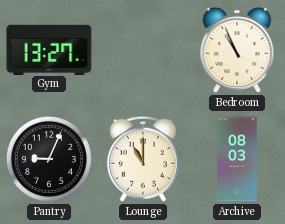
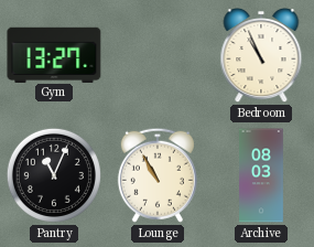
Pantry: 9:04 -> 11:04
Lounge: 11:00 -> 10:55
